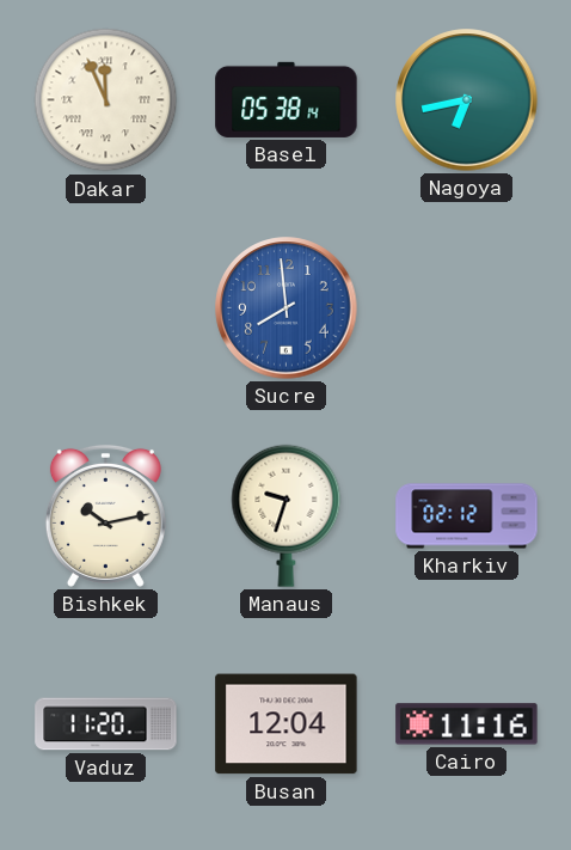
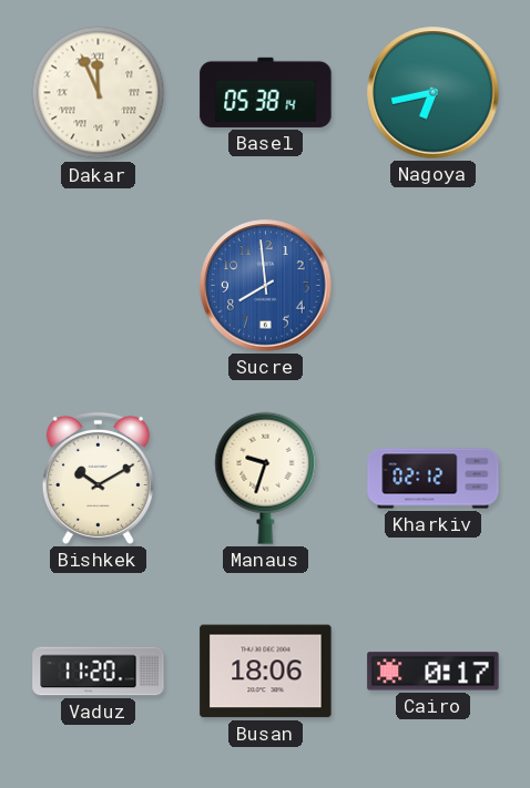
Bishkek: 10:13 -> 10:10
Busan: 12:04 -> 18:06
Cairo: 11:16 -> 0:17
